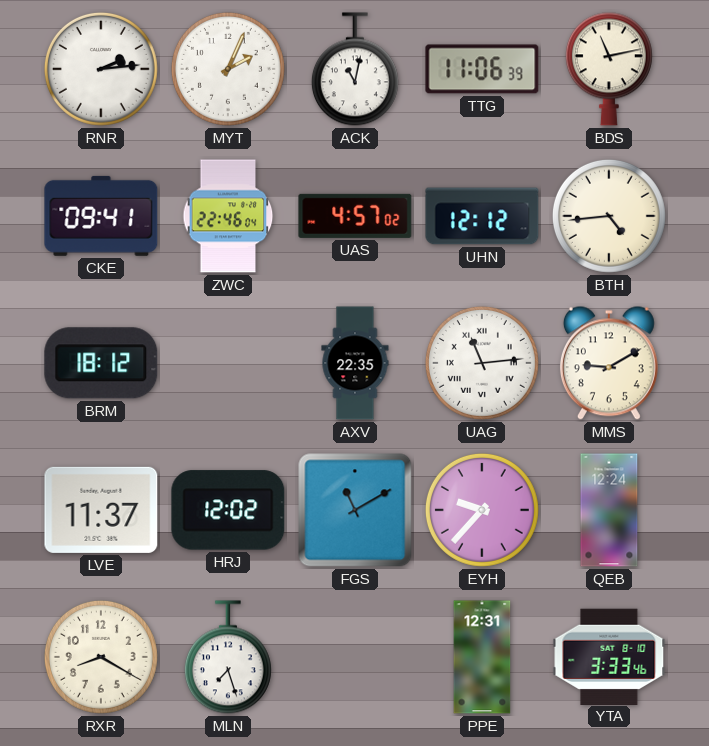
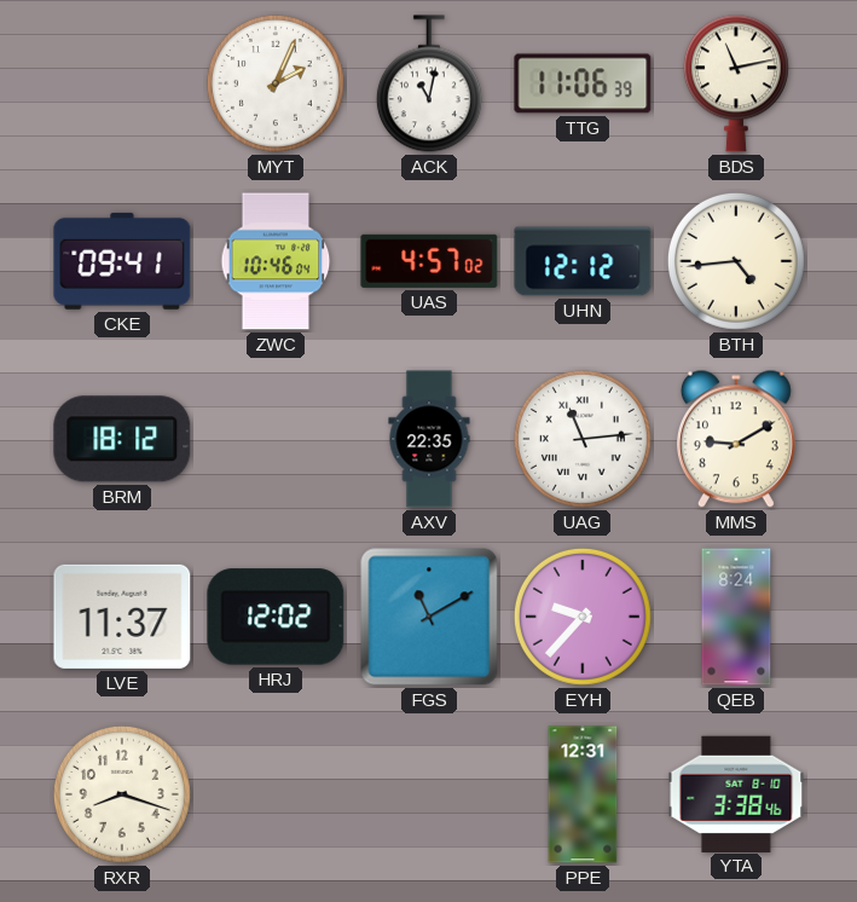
RNR: 2:14 -> none
ZWC: 22:46 -> 10:46
QEB: 12:24 -> 8:24
RXR: 8:20 -> 8:18
MLN: 7:27 -> none
YTA: 3:33 -> 3:38
